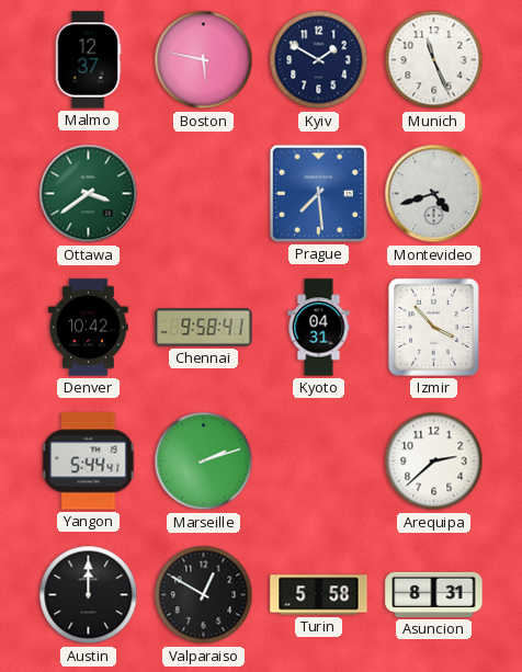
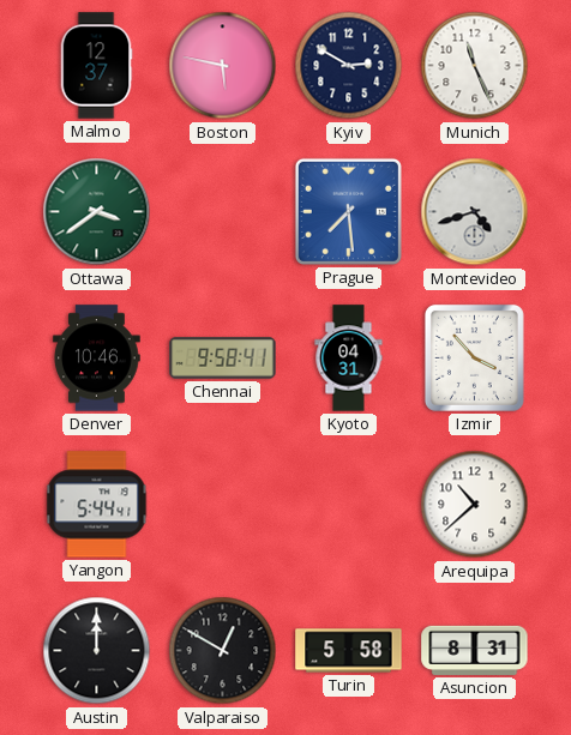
Kyiv: 1:50 -> 2:50
Denver: 10:42 -> 10:46
Marseille: 2:12 -> none
Arequipa: 2:38 -> 10:38
